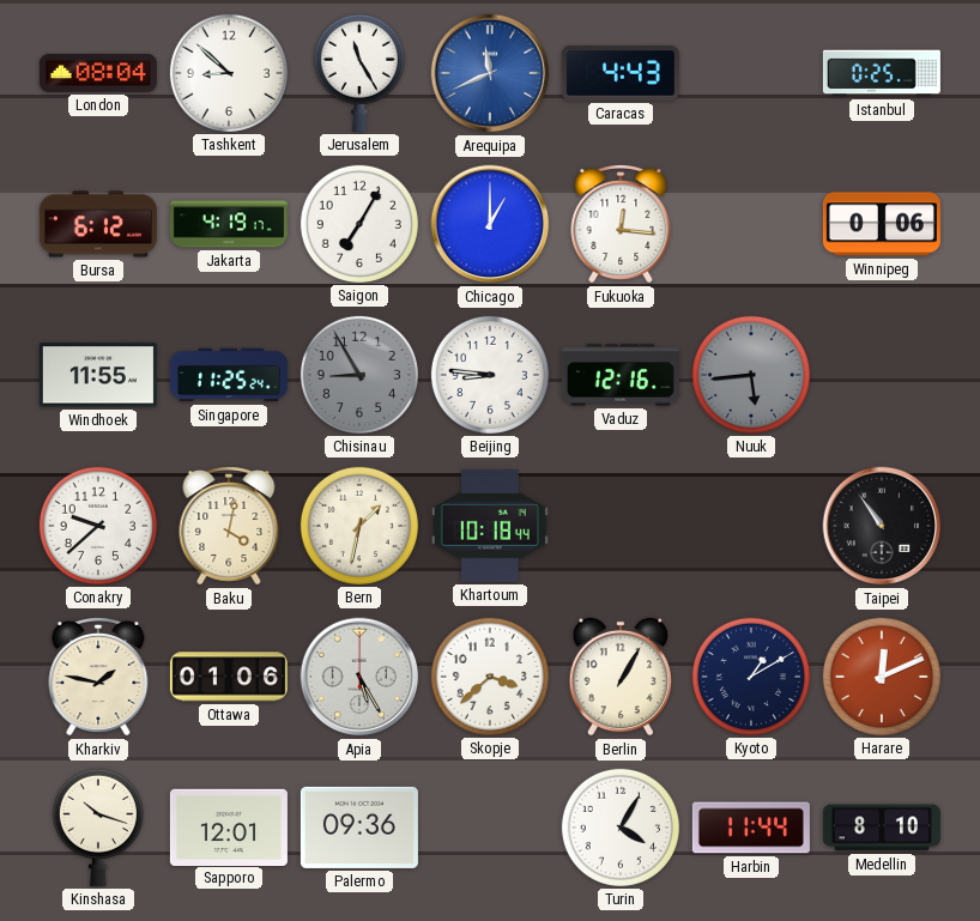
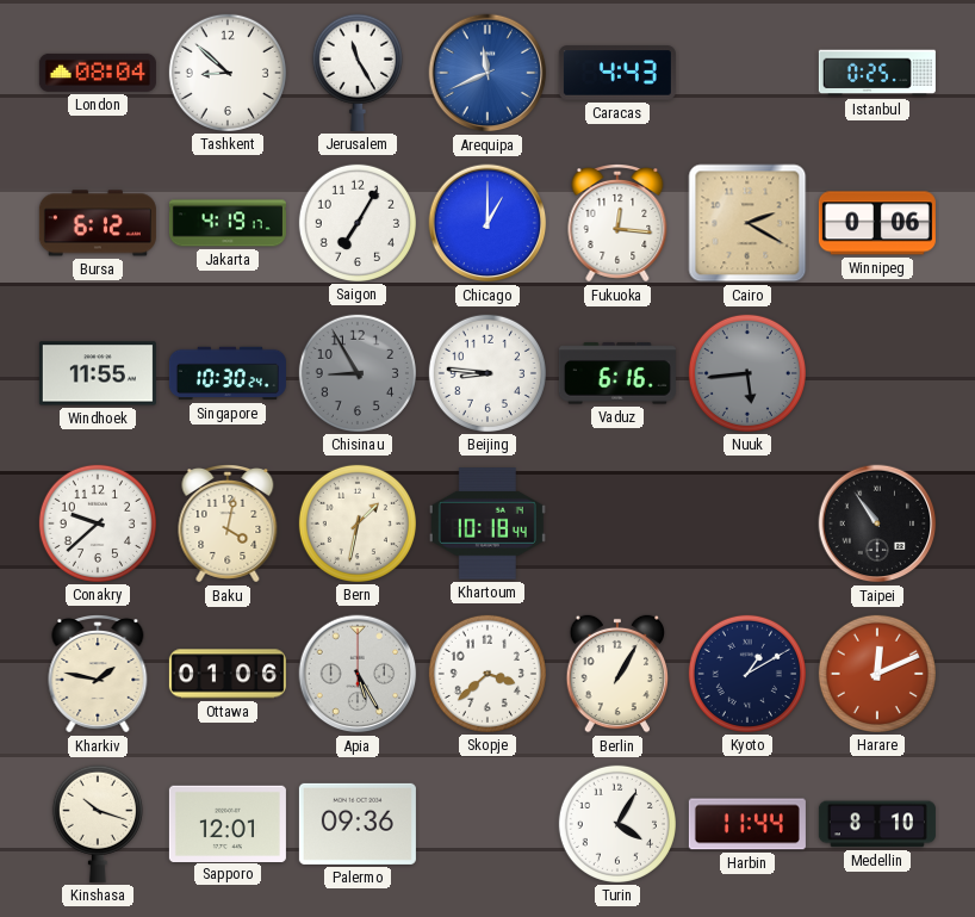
Cairo: none -> 2:20
Singapore: 11:25 -> 10:30
Vaduz: 12:16 -> 6:16
